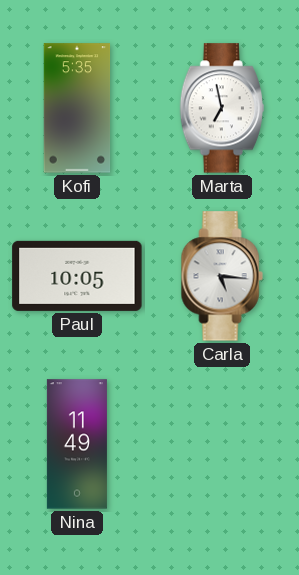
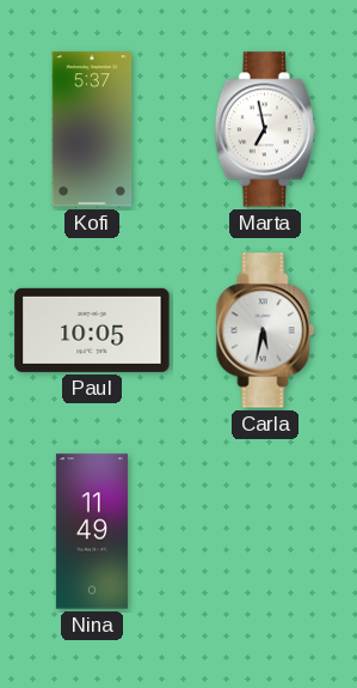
Kofi: 5:35 -> 5:37
Carla: 5:16 -> 5:32
